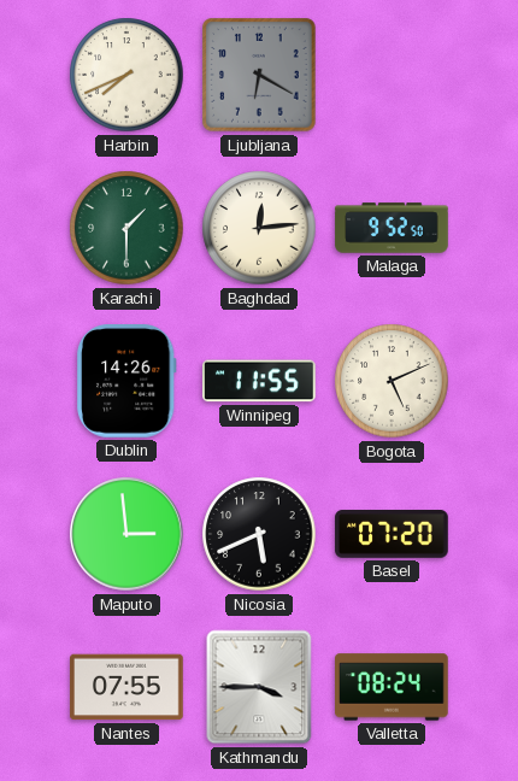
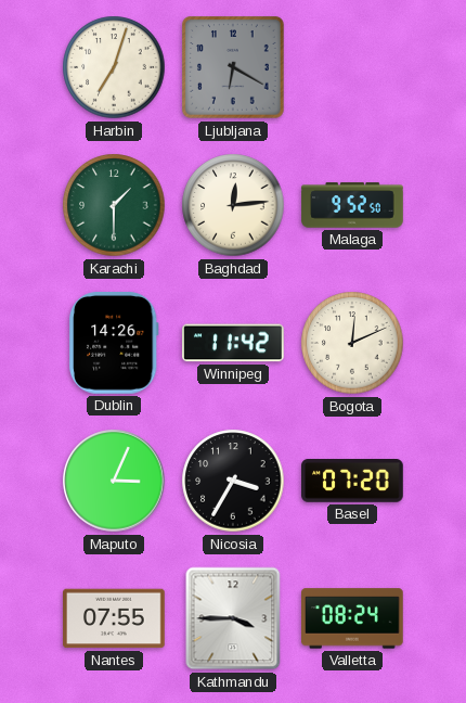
Harbin: 7:41 -> 7:03
Winnipeg: 11:55 -> 11:42
Bogota: 5:11 -> 12:11
Maputo: 2:59 -> 3:04
Nicosia: 5:41 -> 3:35
